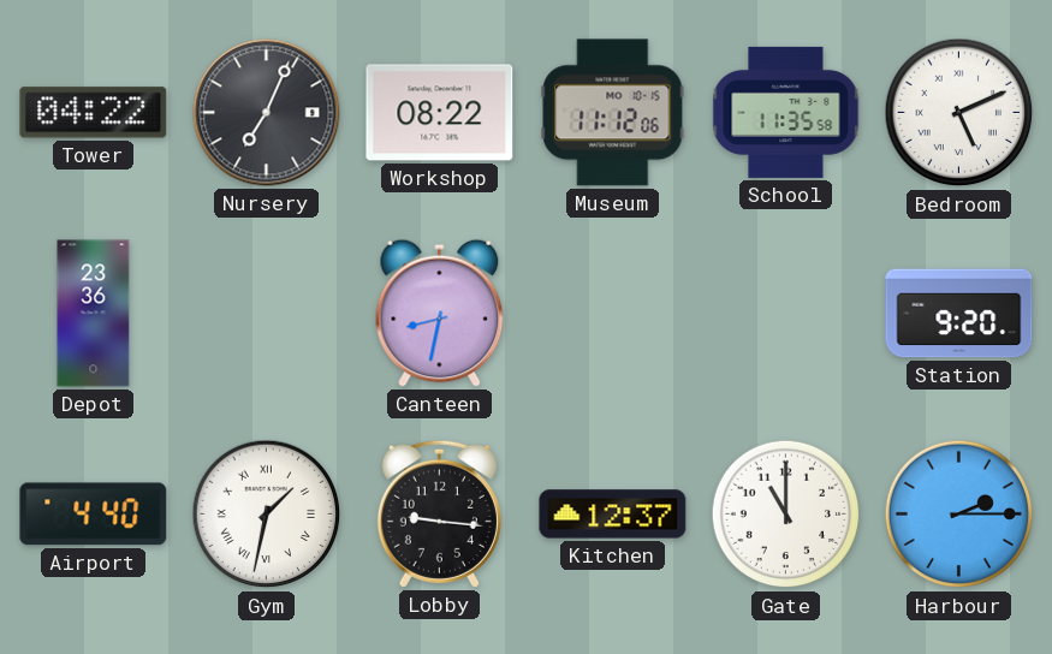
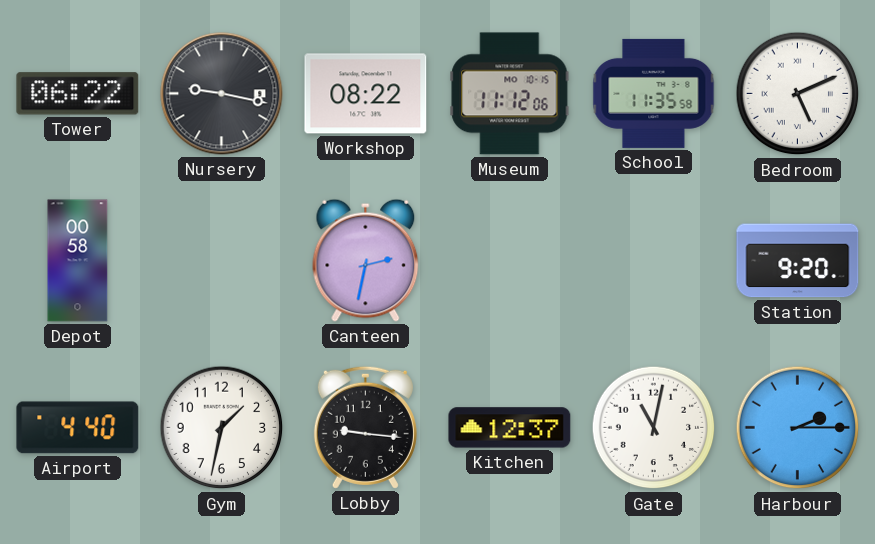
Tower: 04:22 -> 06:22
Nursery: 7:04 -> 9:17
Depot: 23:36 -> 00:58
Canteen: 8:32 -> 2:32
Gym numerals: Roman -> Arabic
Gate: 11:00 -> 11:02
